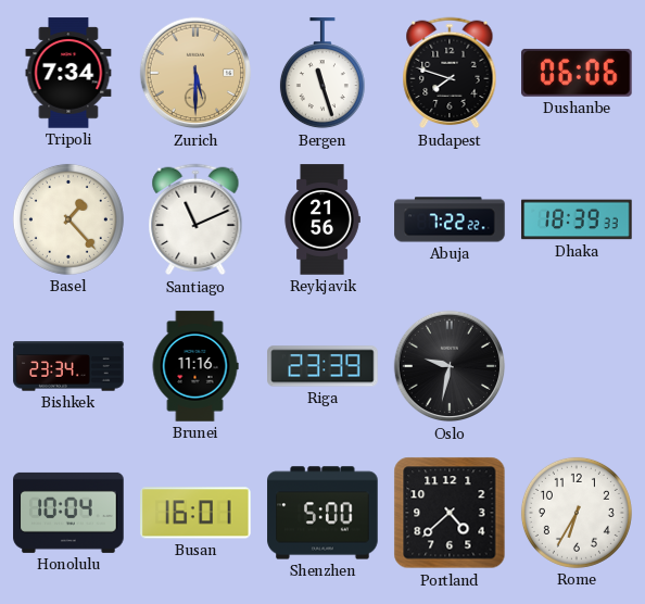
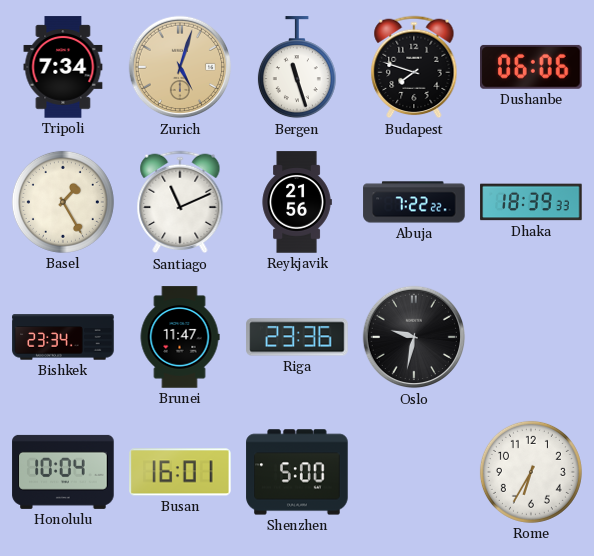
Zurich: 5:30 -> 5:03
Basel: 1:23 -> 1:25
Brunei: 11:16 -> 11:47
Riga: 23:39 -> 23:36
Portland: 4:38 -> none
